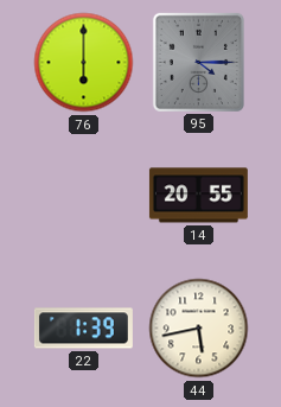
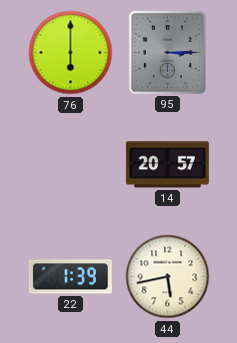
95: 4:15 -> 3:15
14: 20:55 -> 20:57
